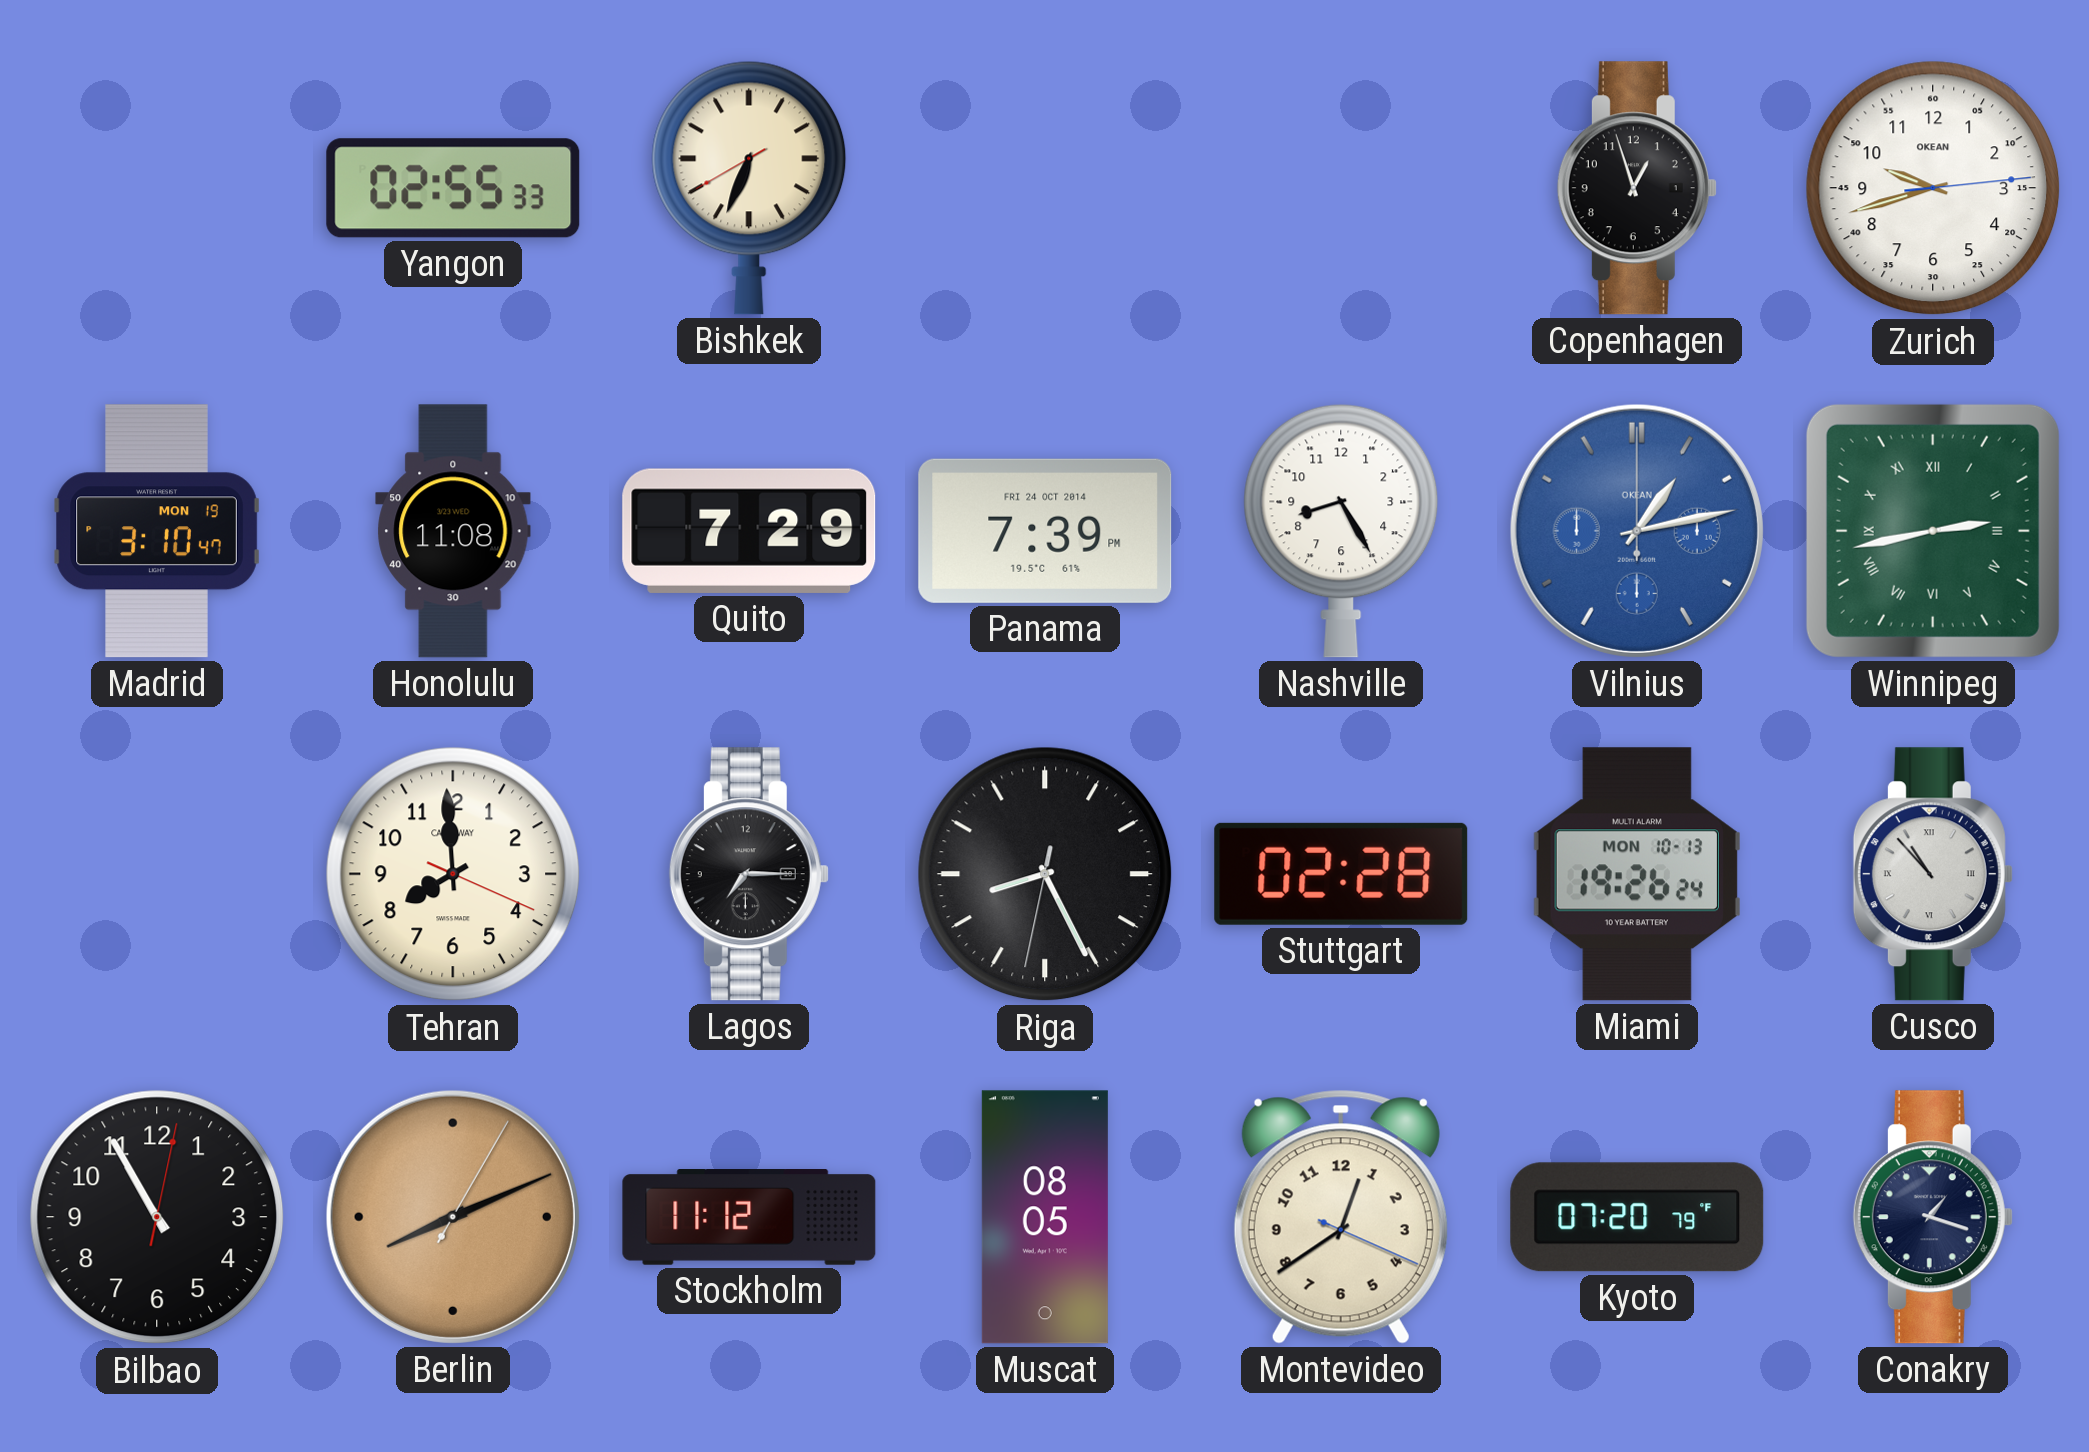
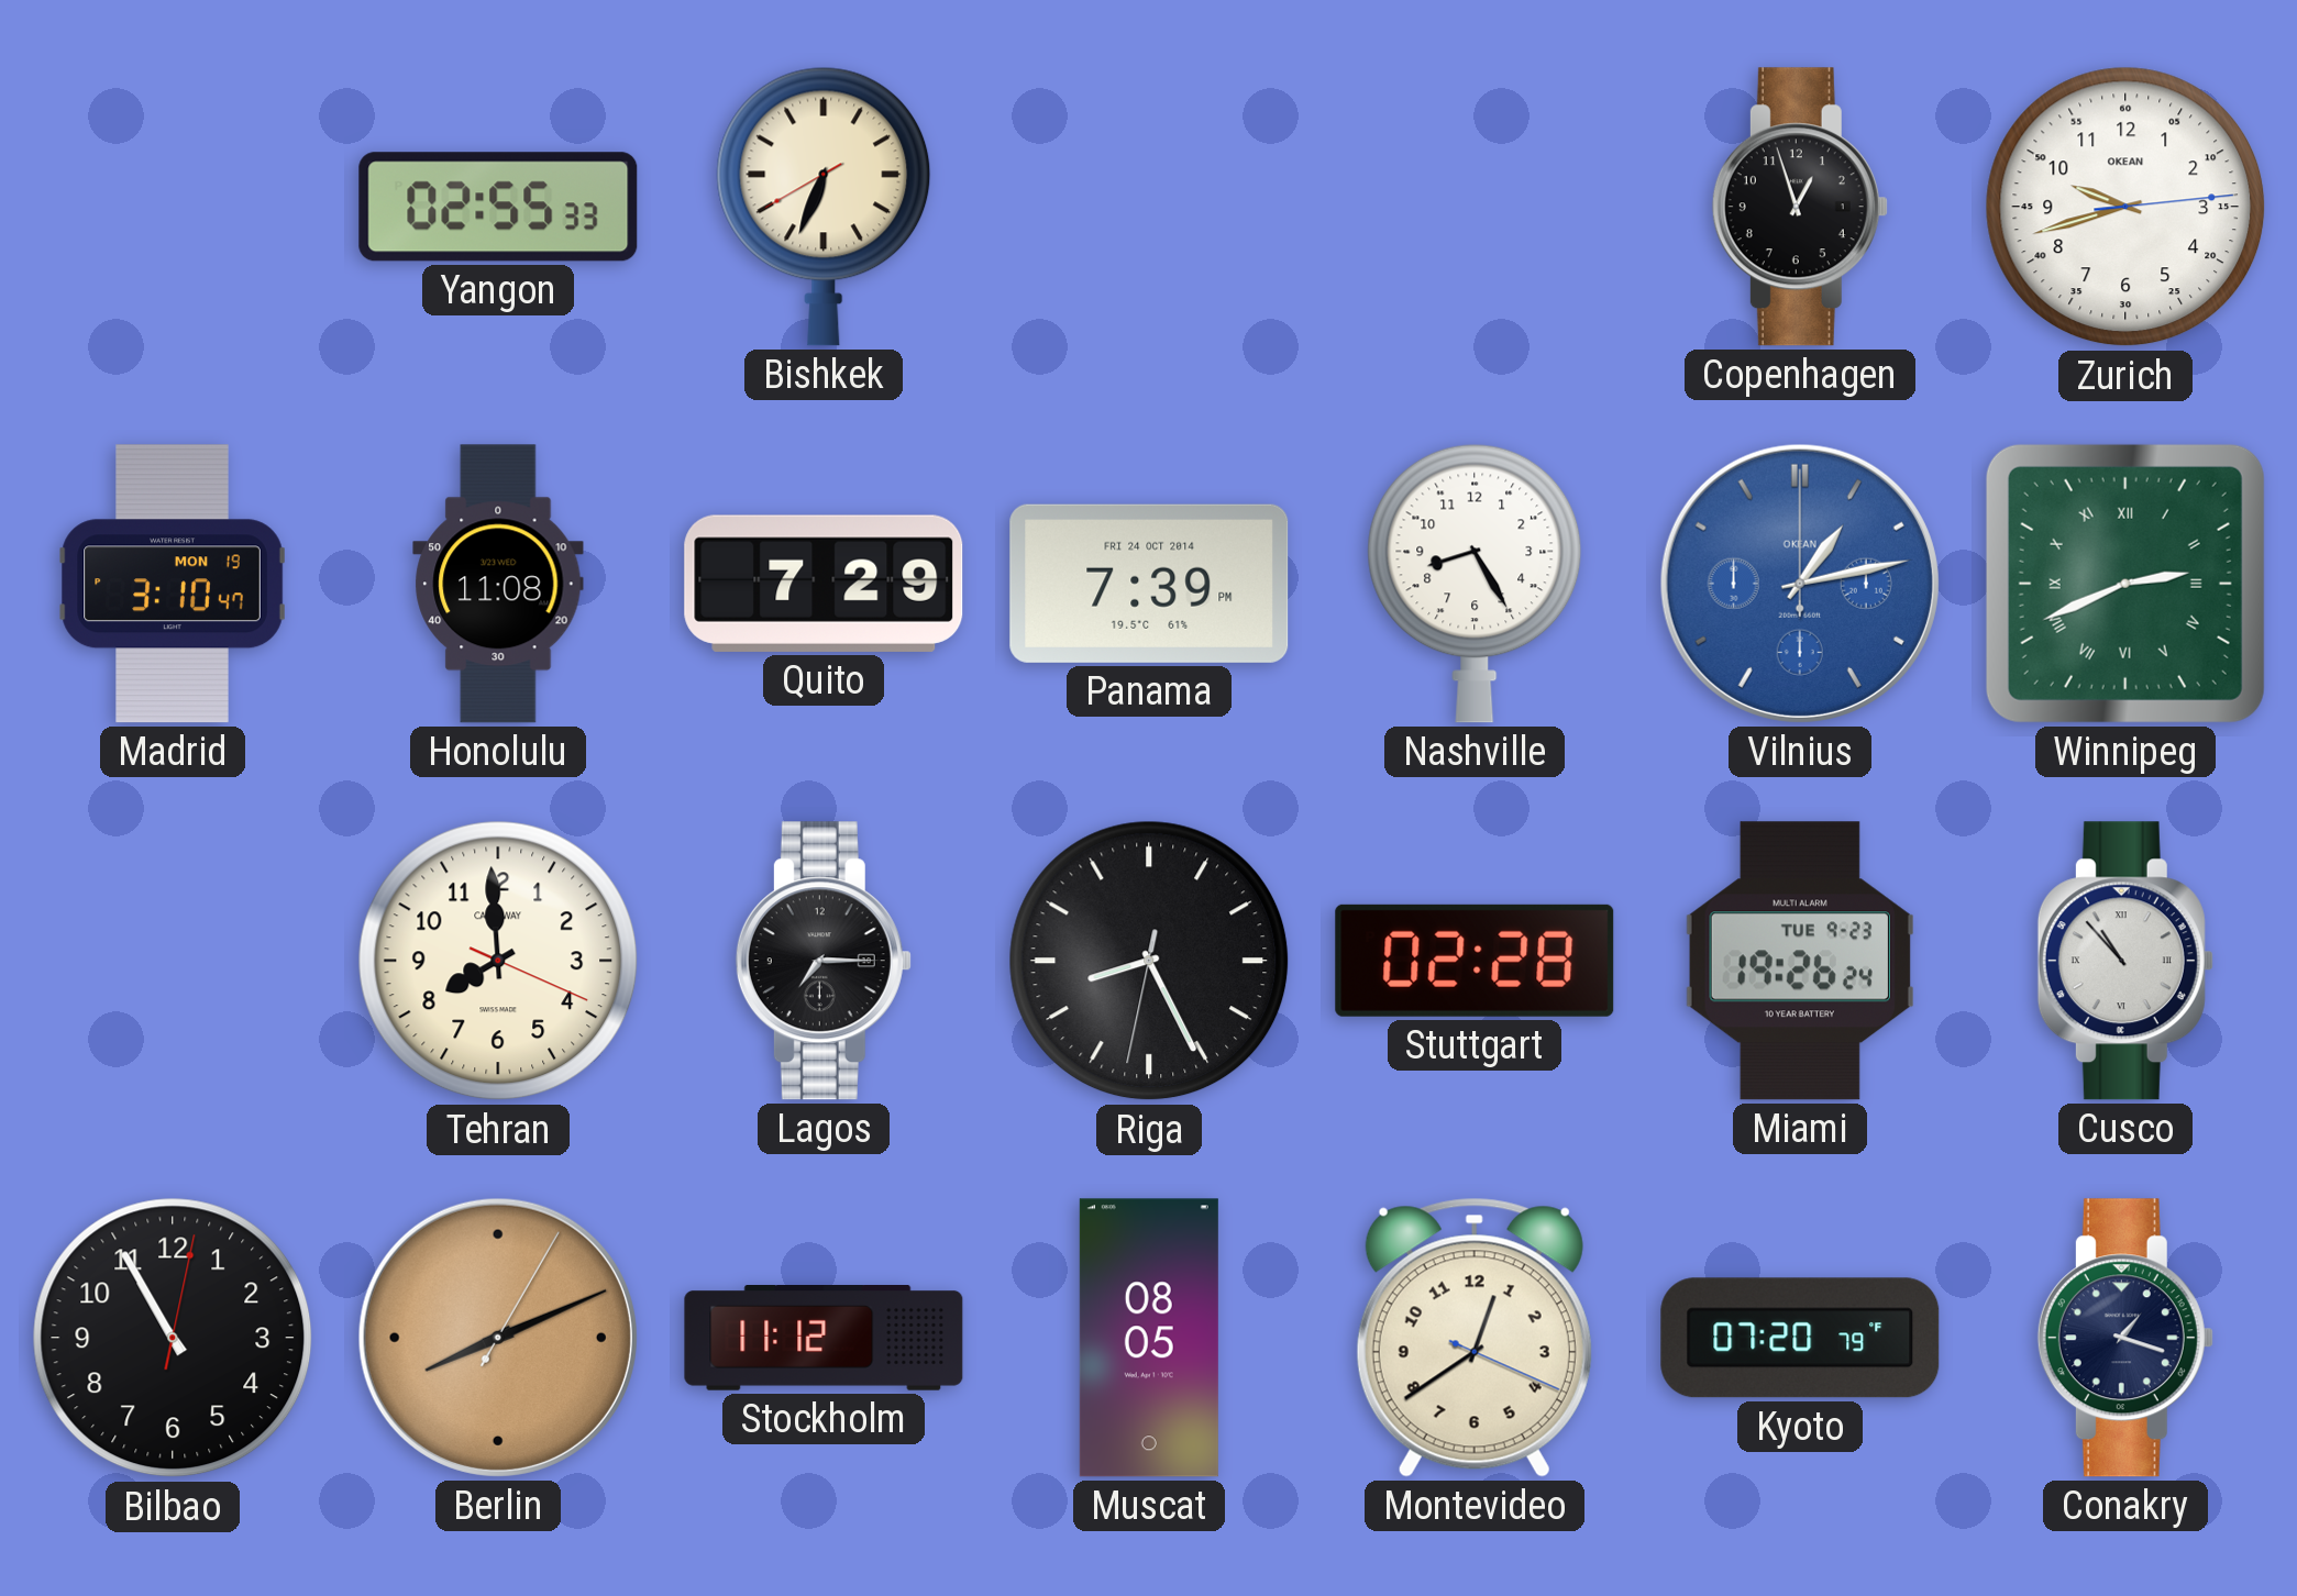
Winnipeg: 2:43 -> 2:41
Miami date: MON 10-13 -> TUE 9-23
